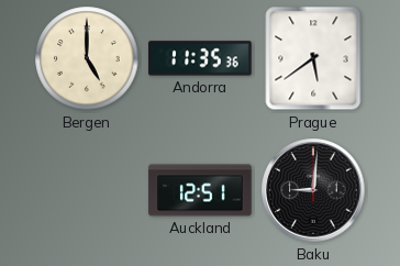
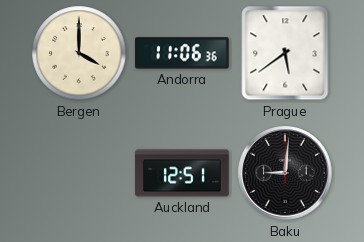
Bergen: 5:00 -> 4:00
Andorra: 11:35 -> 11:06
